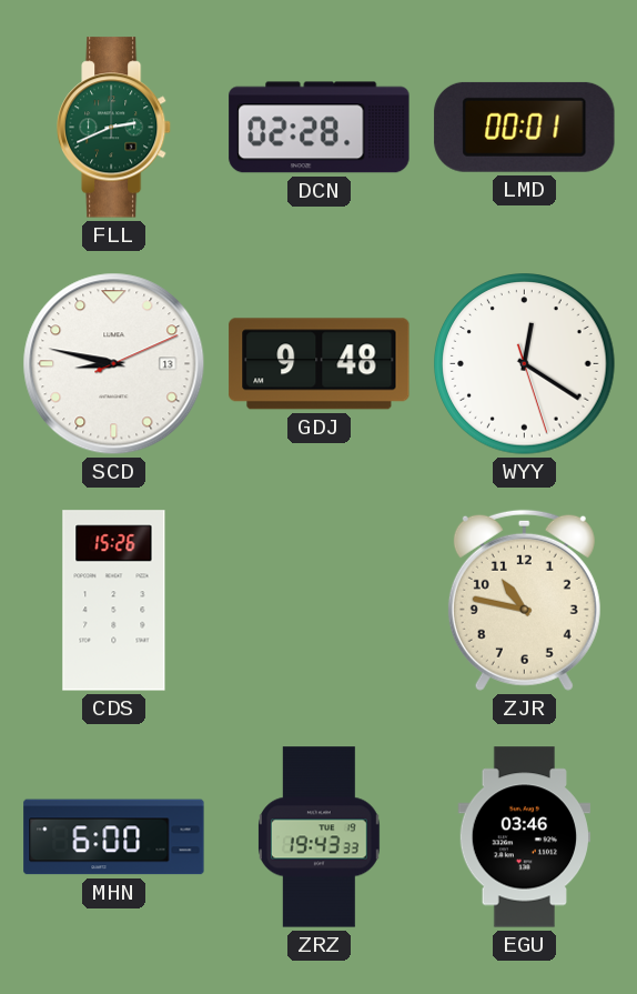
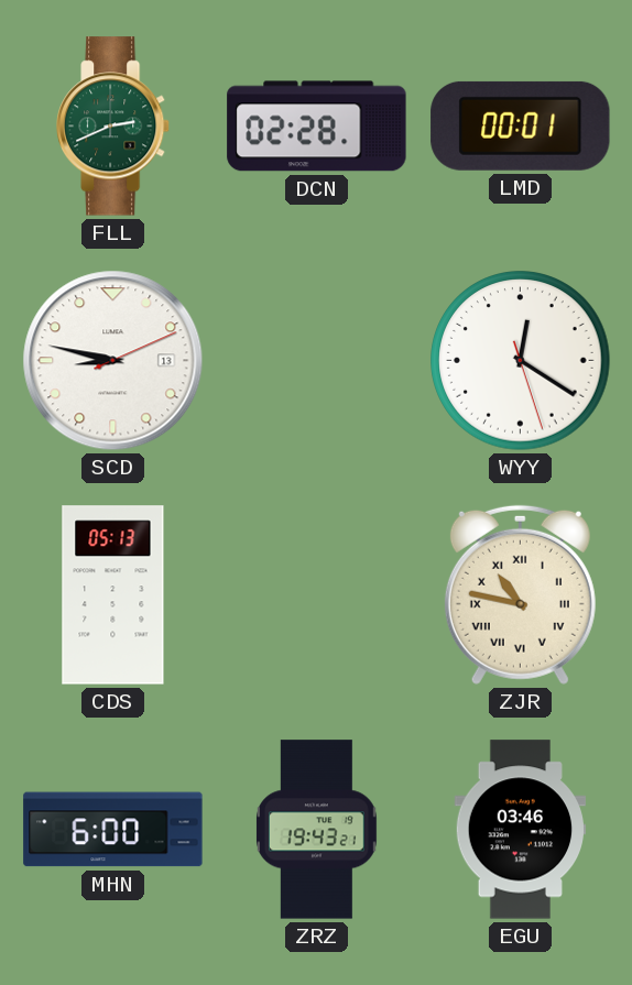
GDJ: 9:48 -> none
CDS: 15:26 -> 05:13
ZJR numerals: Arabic -> Roman
ZRZ: 19:43:33 -> 19:43:21
